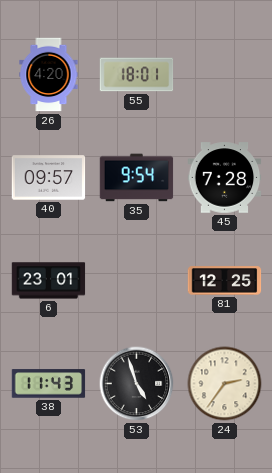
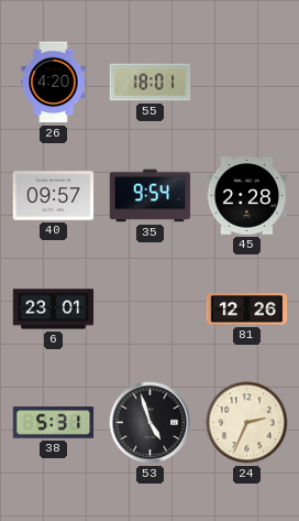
45: 7:28 -> 2:28
81: 12:25 -> 12:26
38: 11:43 -> 5:31
24: 2:36 -> 2:34
